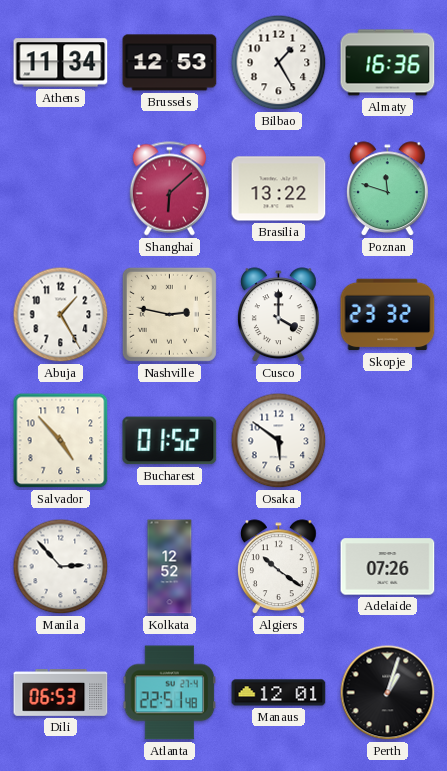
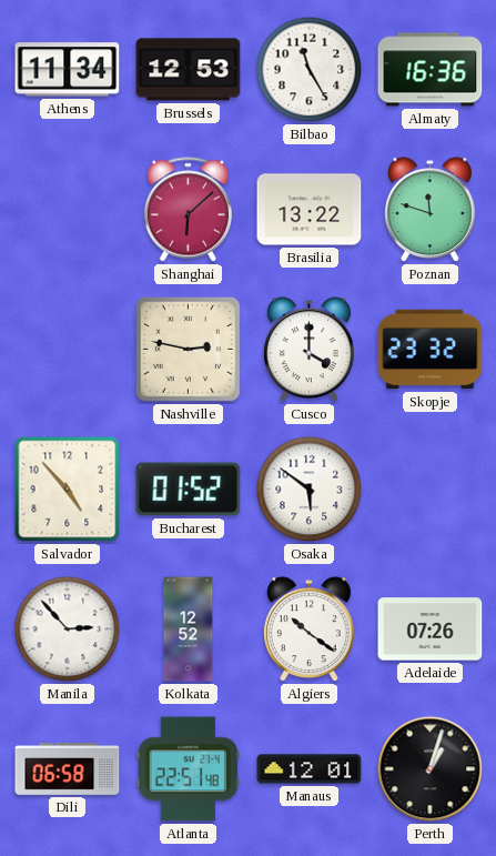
Bilbao: 1:25 -> 11:25
Abuja: 1:25 -> none
Dili: 06:53 -> 06:58
